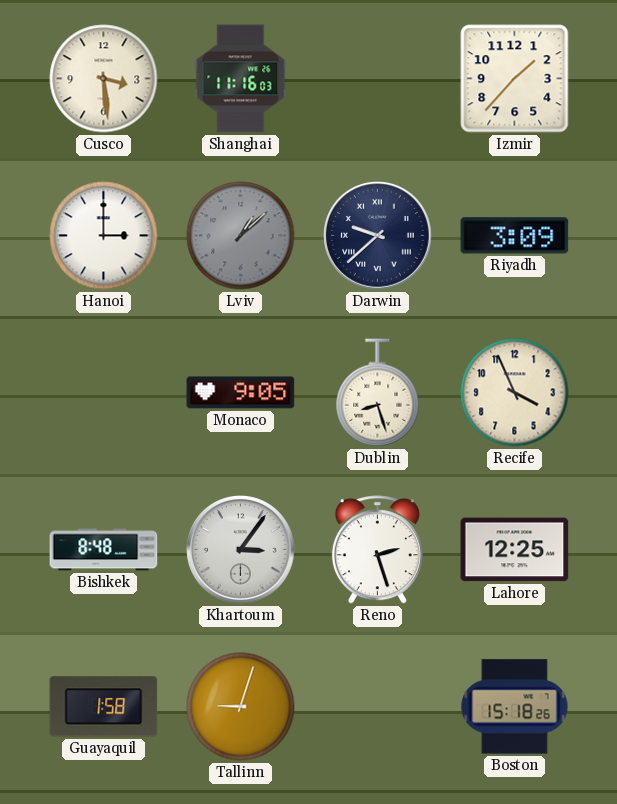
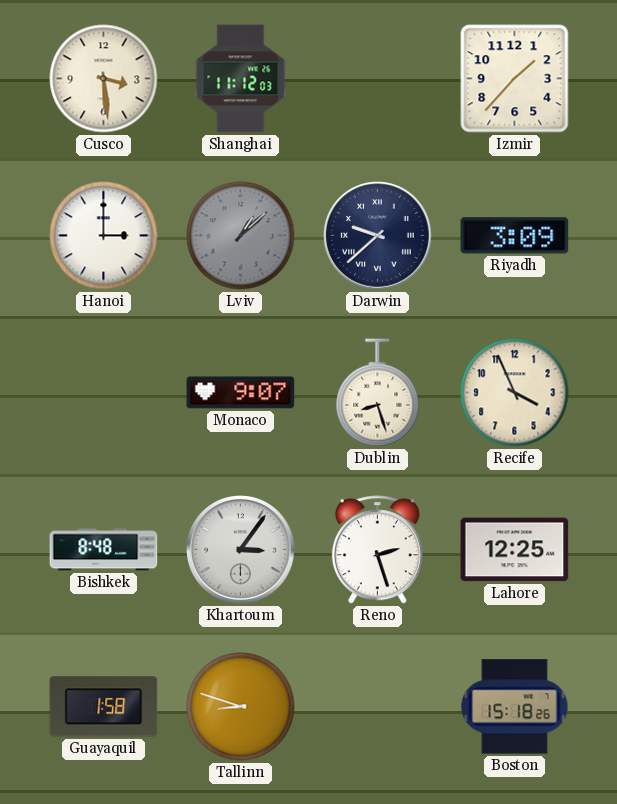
Shanghai: 11:16 -> 11:12
Monaco: 9:05 -> 9:07
Tallinn: 9:03 -> 8:48
